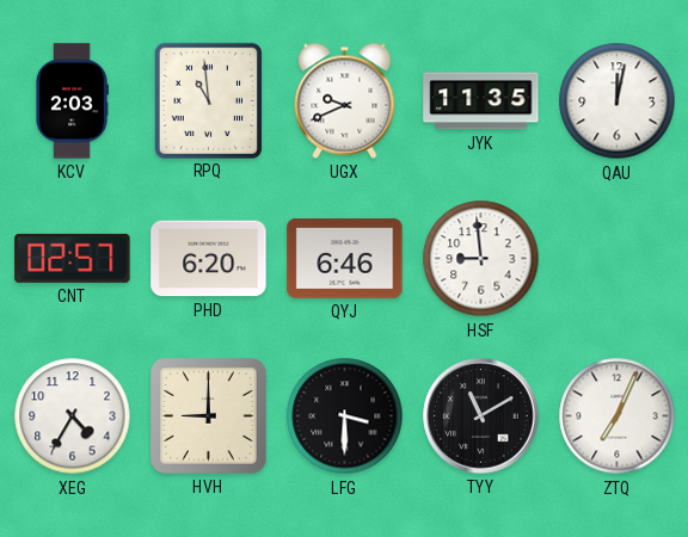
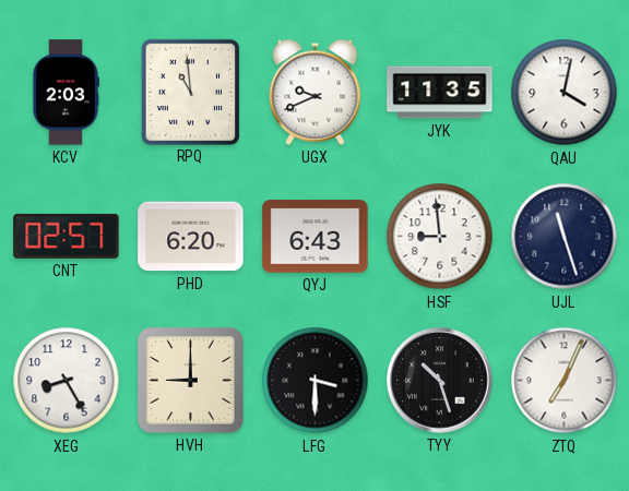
QAU: 12:02 -> 4:02
QYJ: 6:46 -> 6:43
UJL: none -> 11:27
XEG: 4:35 -> 8:25
TYY: 11:10 -> 10:27
